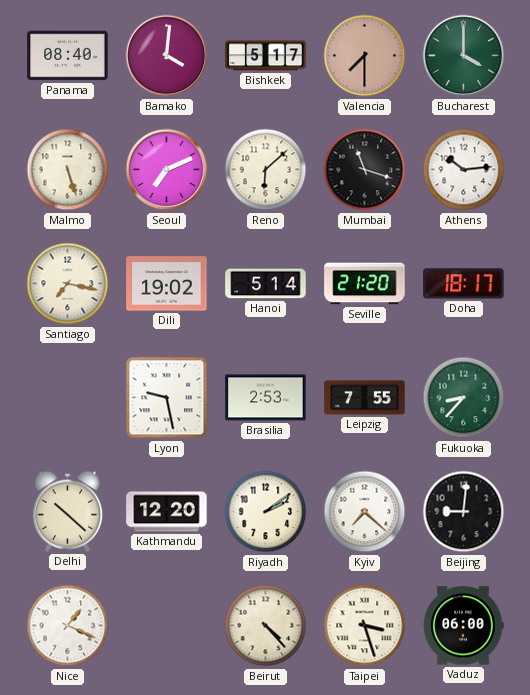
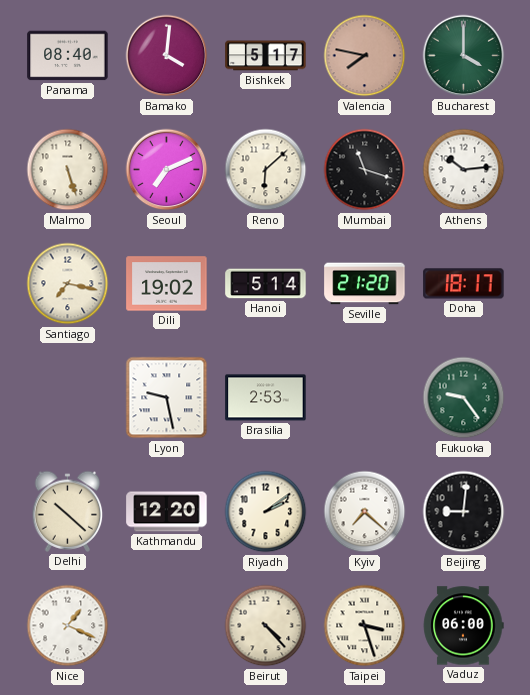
Valencia: 7:30 -> 7:47
Leipzig: 7:55 -> none
Fukuoka: 8:37 -> 9:24
